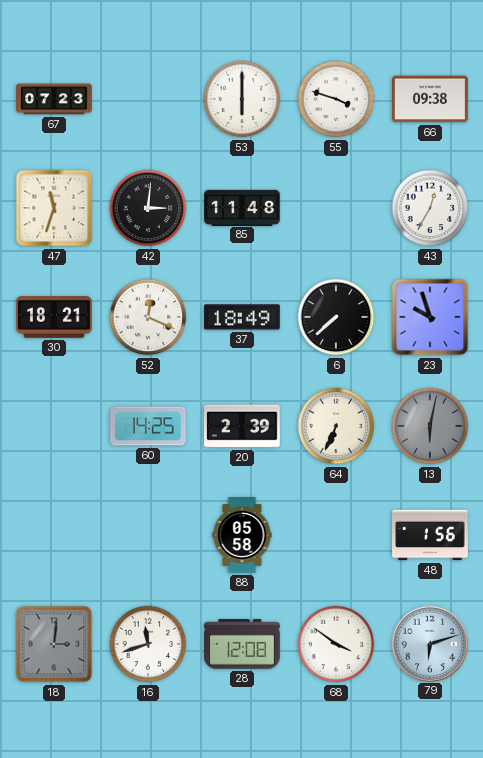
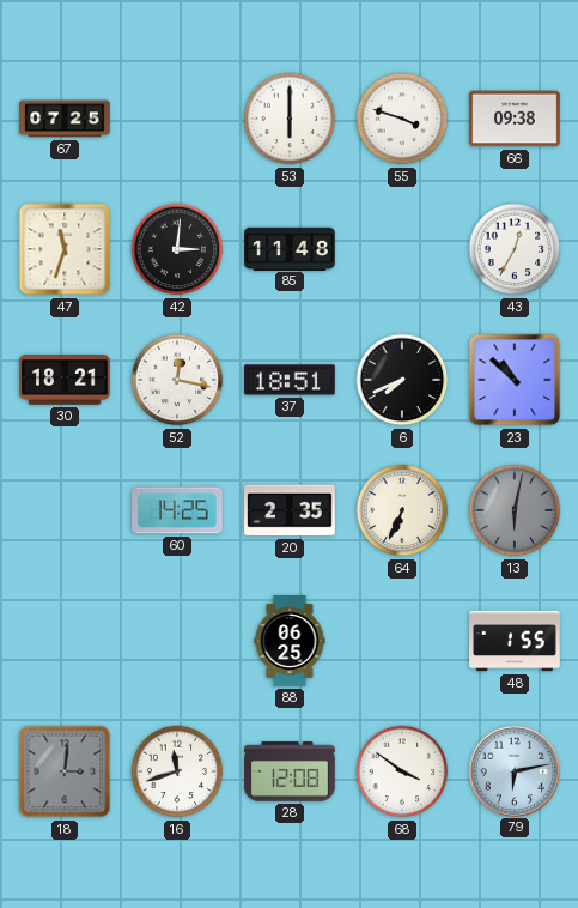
67: 07:23 -> 07:25
52: 12:19 -> 12:17
37: 18:49 -> 18:51
6: 7:38 -> 7:41
23: 9:57 -> 10:52
20: 2:39 -> 2:35
88: 05:58 -> 06:25
48: 1:56 -> 1:55
79: 6:12 -> 6:13
